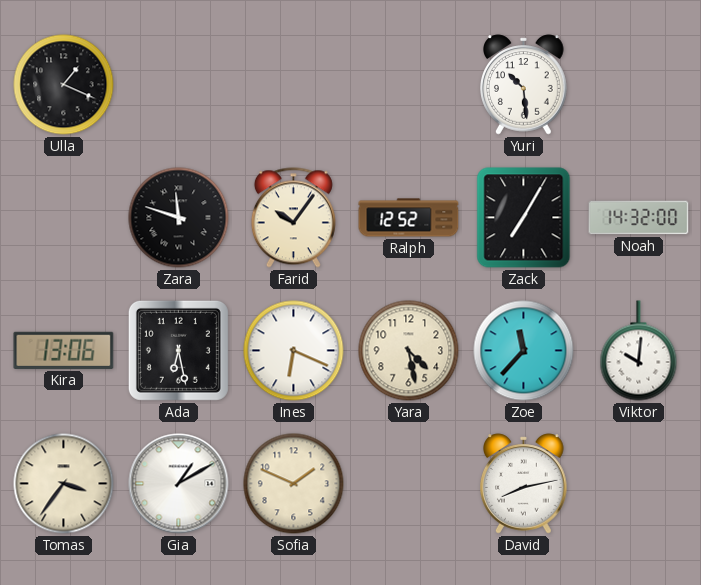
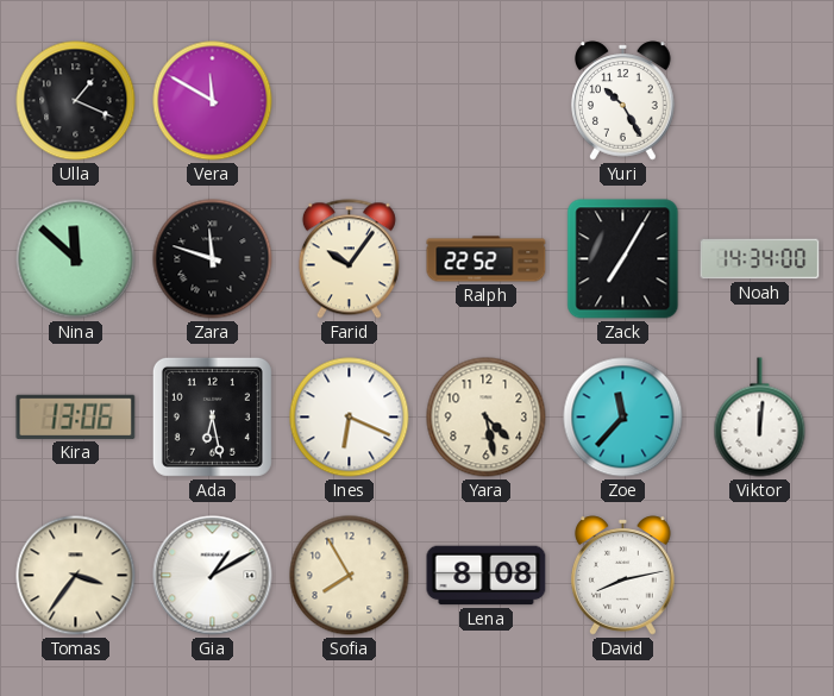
Vera: none -> 11:50
Yuri: 10:29 -> 10:25
Nina: none -> 11:52
Ralph: 12:52 -> 22:52
Noah: 14:32 -> 14:34
Viktor: 10:01 -> 12:01
Sofia: 1:49 -> 7:55
Lena: none -> 8:08
